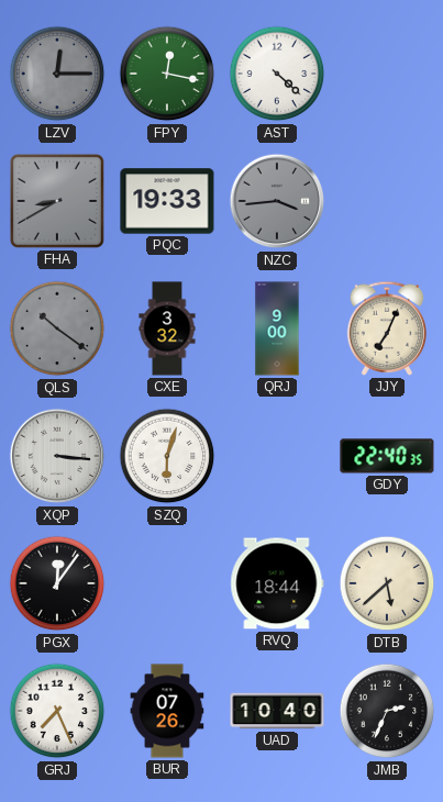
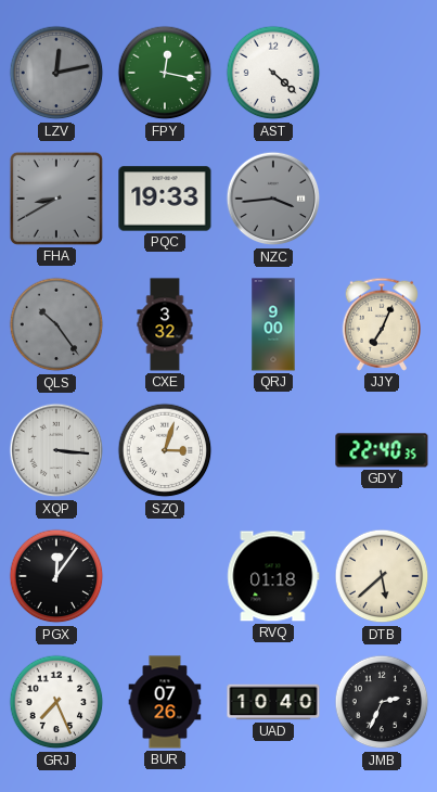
LZV: 12:15 -> 12:13
QLS: 10:21 -> 10:24
SZQ: 6:03 -> 3:03
RVQ: 18:44 -> 01:18
